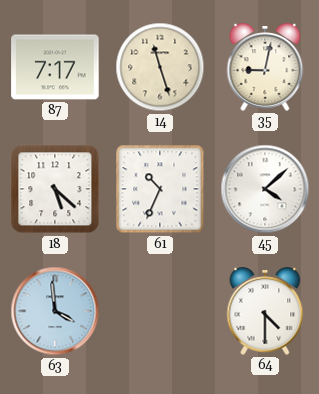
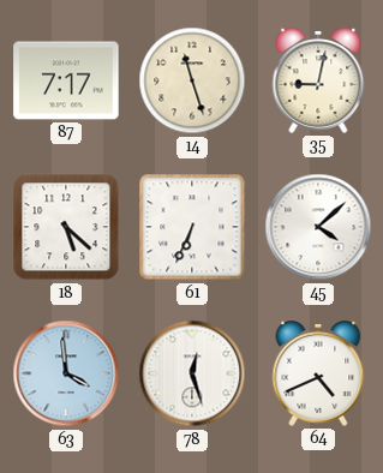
61: 10:34 -> 6:34
78: none -> 12:27
64: 4:30 -> 4:41
